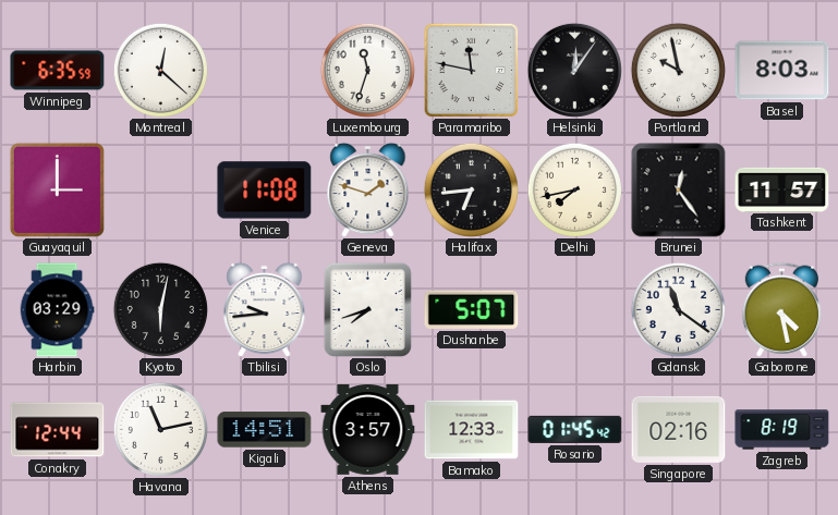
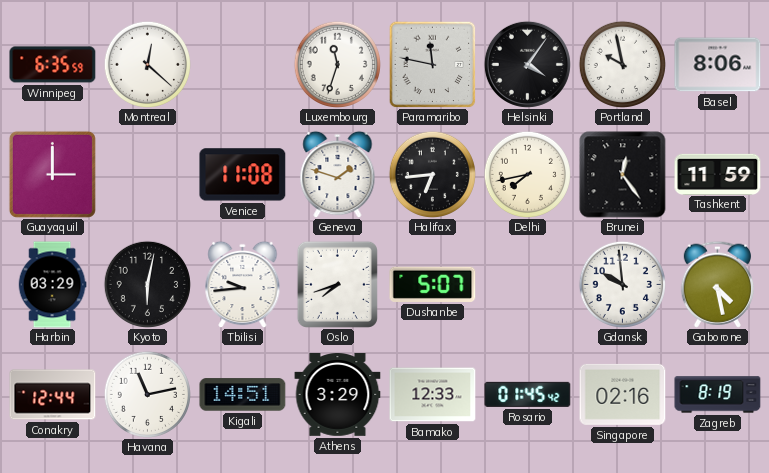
Helsinki: 12:06 -> 4:06
Basel: 8:03 -> 8:06
Tashkent: 11:57 -> 11:59
Gdansk: 11:21 -> 9:59
Athens: 3:57 -> 3:29
